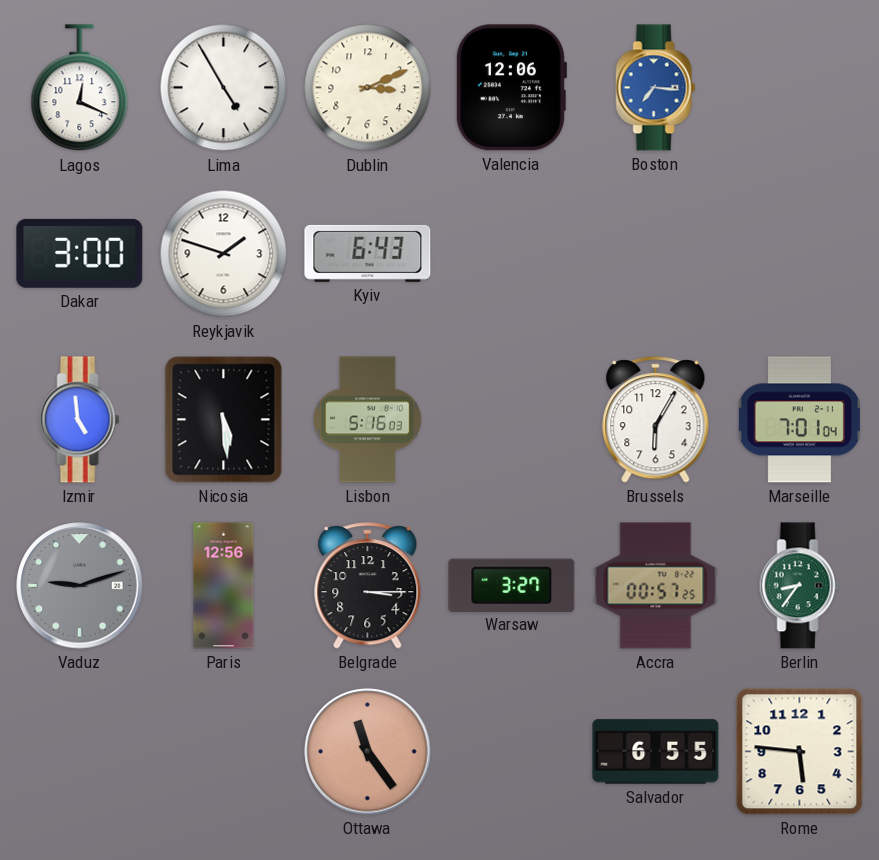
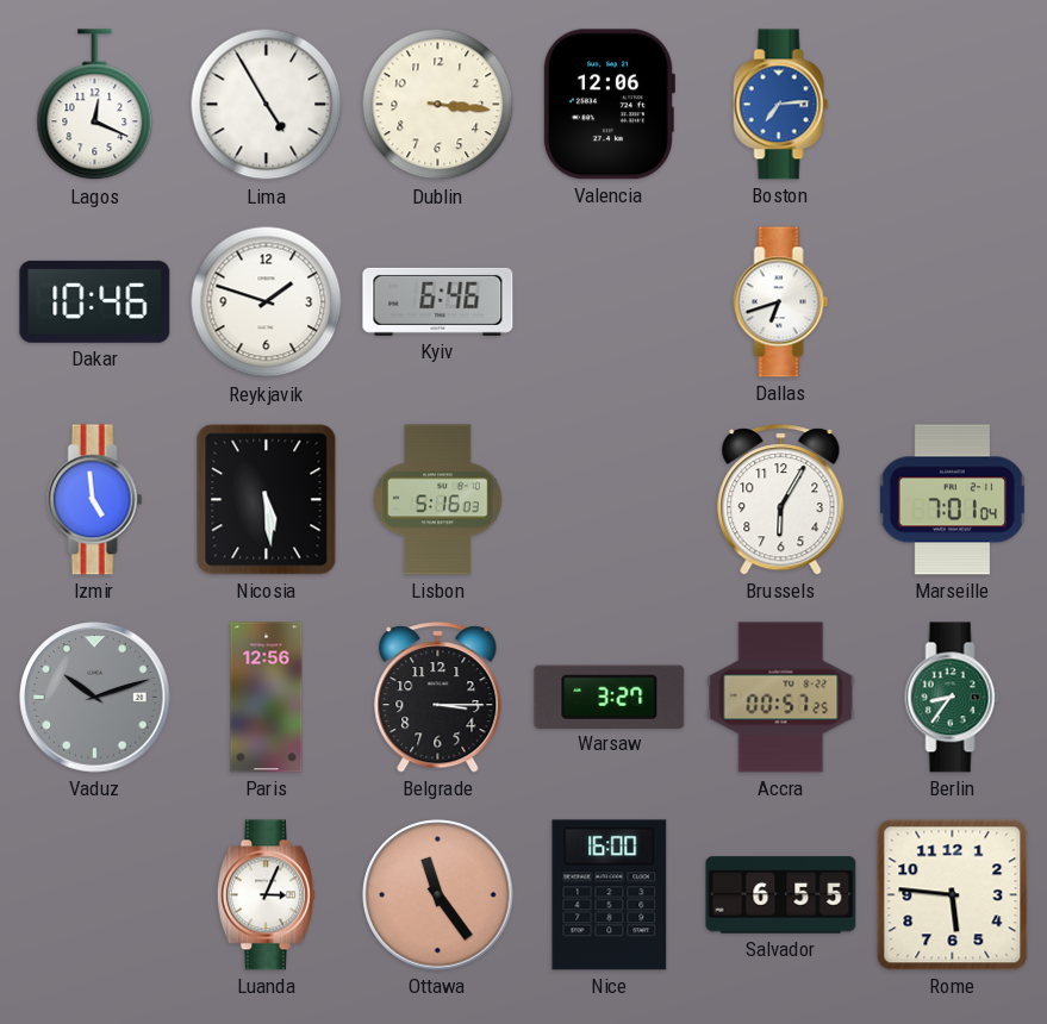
Dublin: 3:11 -> 3:16
Boston: 7:16 -> 7:14
Dakar: 3:00 -> 10:46
Kyiv: 6:43 -> 6:46
Dallas: none -> 6:42
Vaduz: 9:12 -> 10:12
Luanda: none -> 3:04
Nice: none -> 16:00
